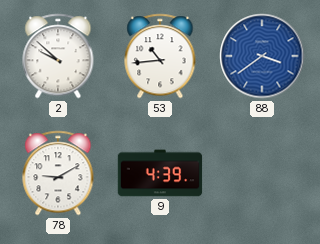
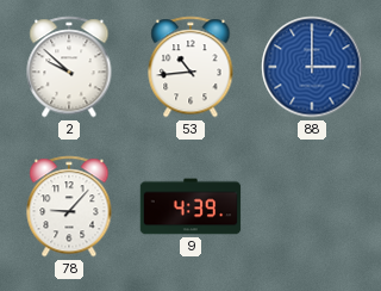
88: 3:39 -> 3:00
78: 9:10 -> 9:07
